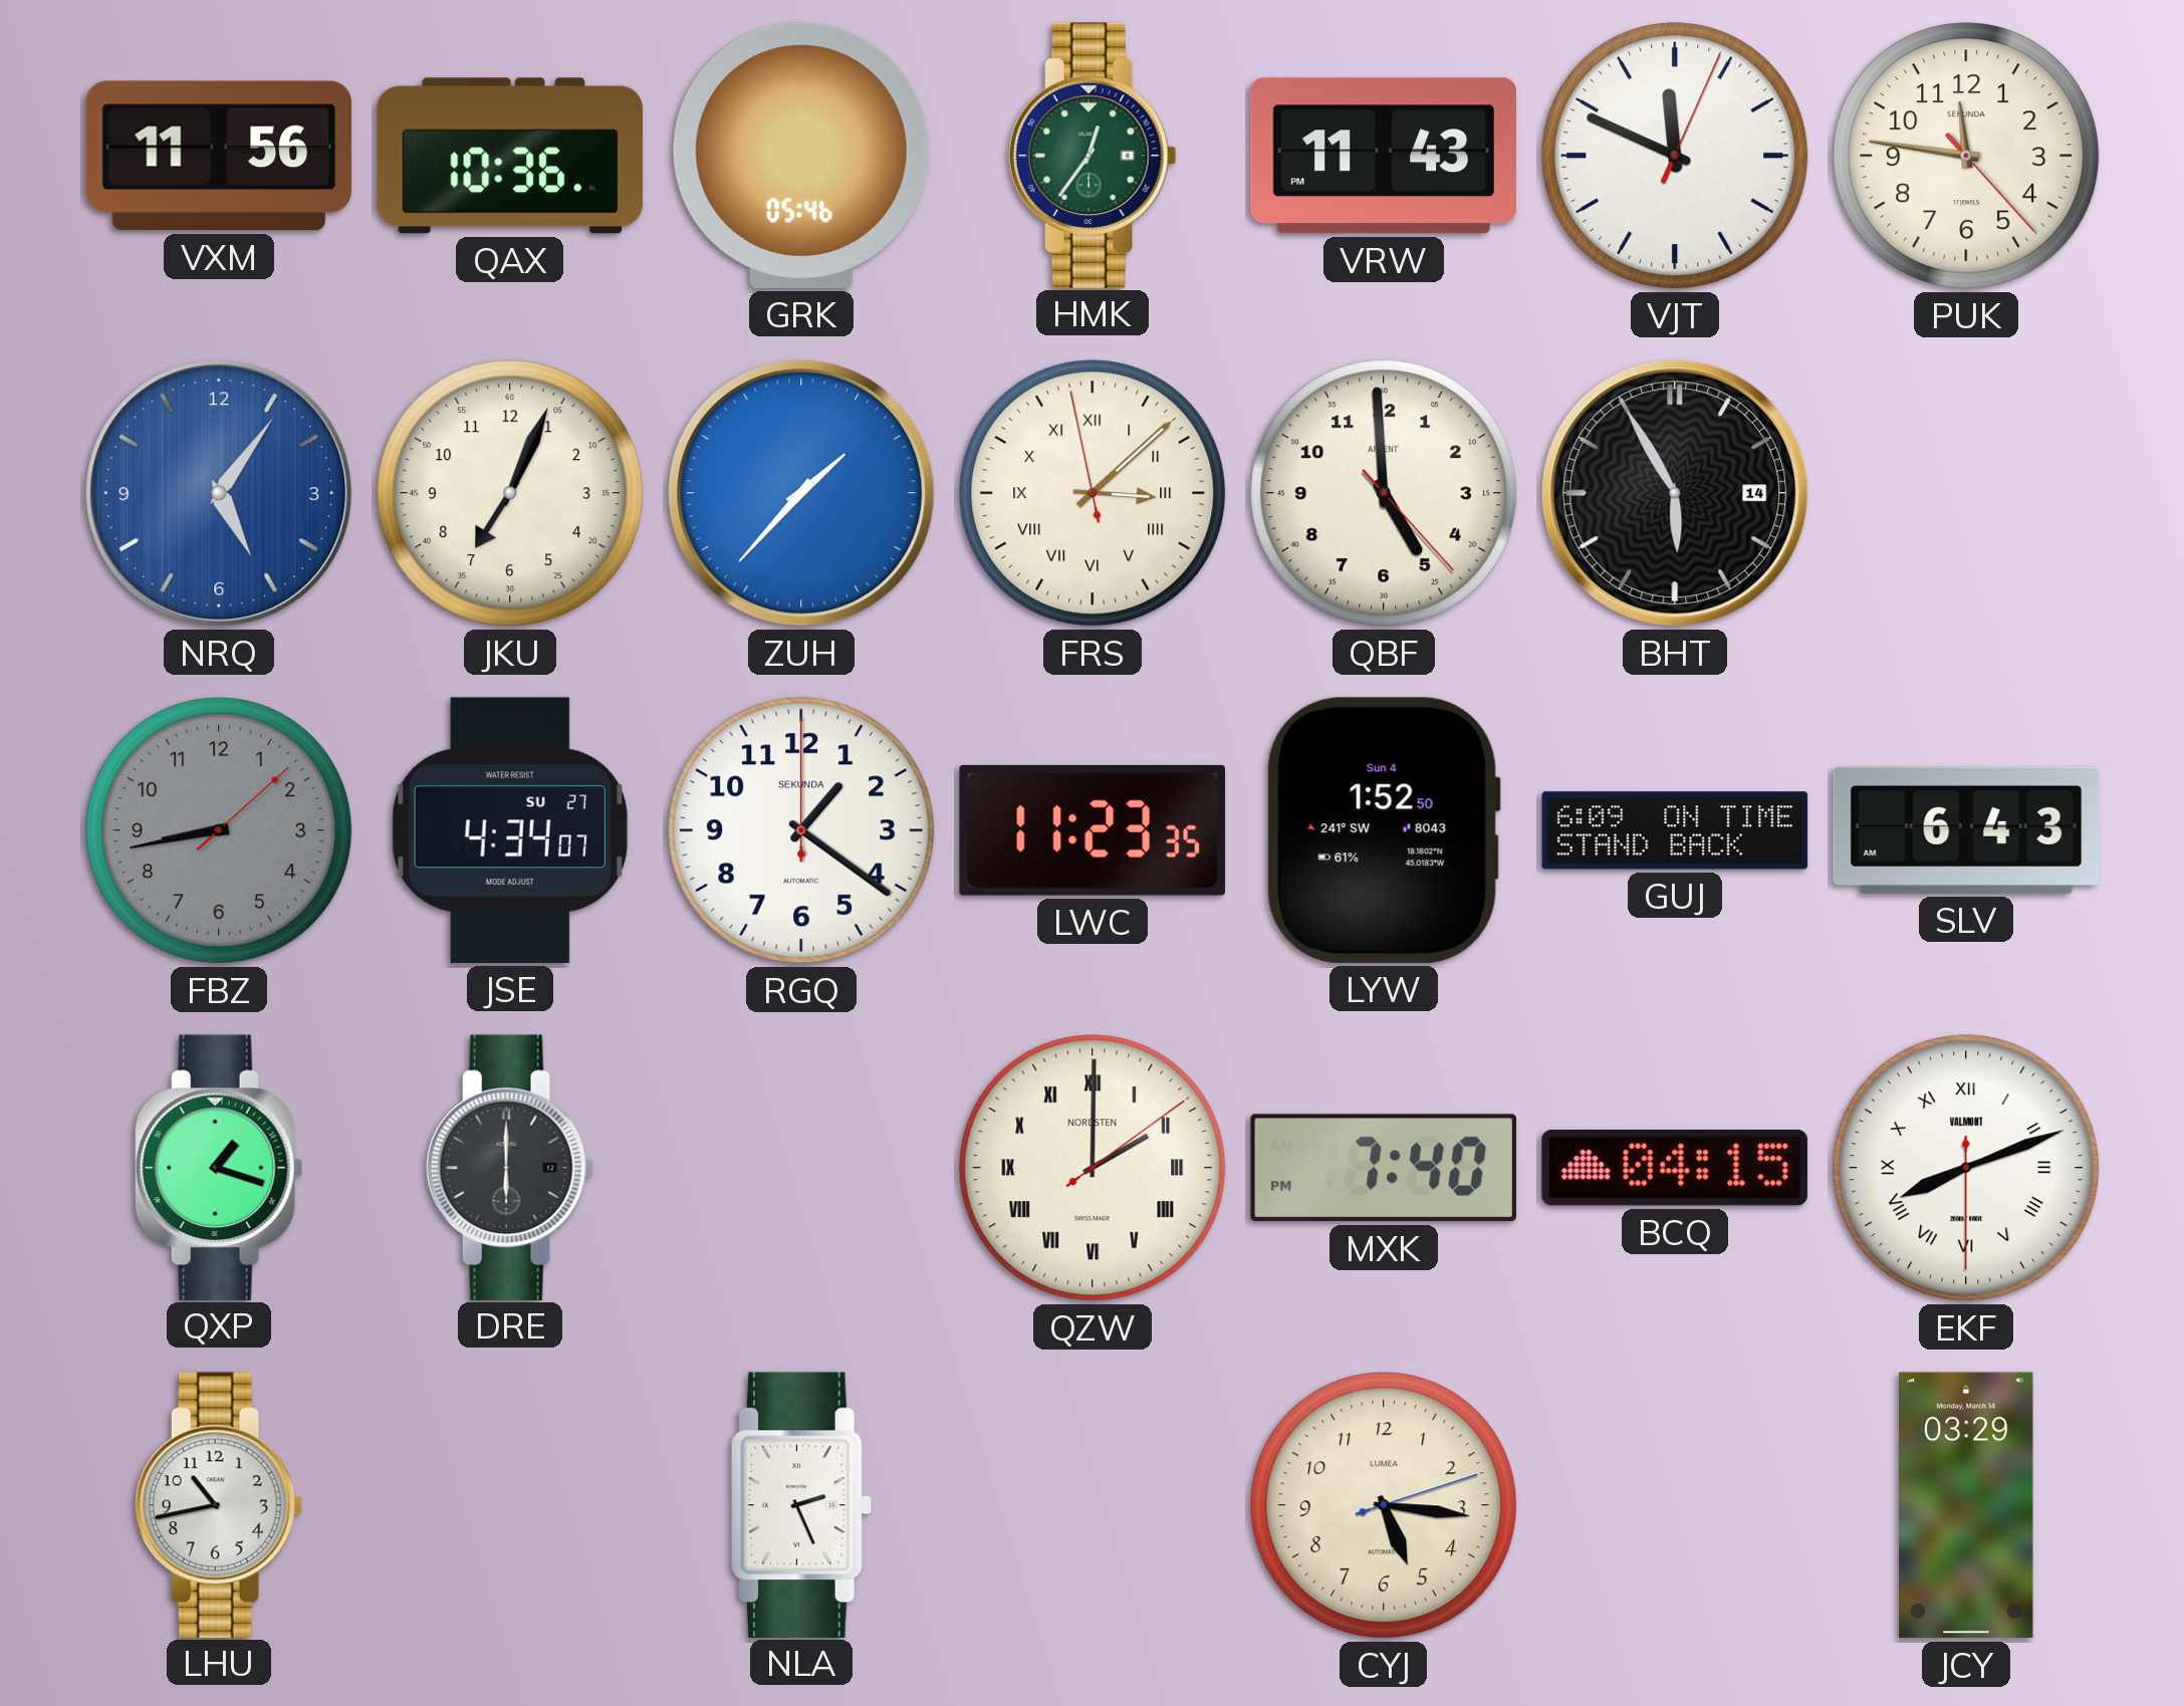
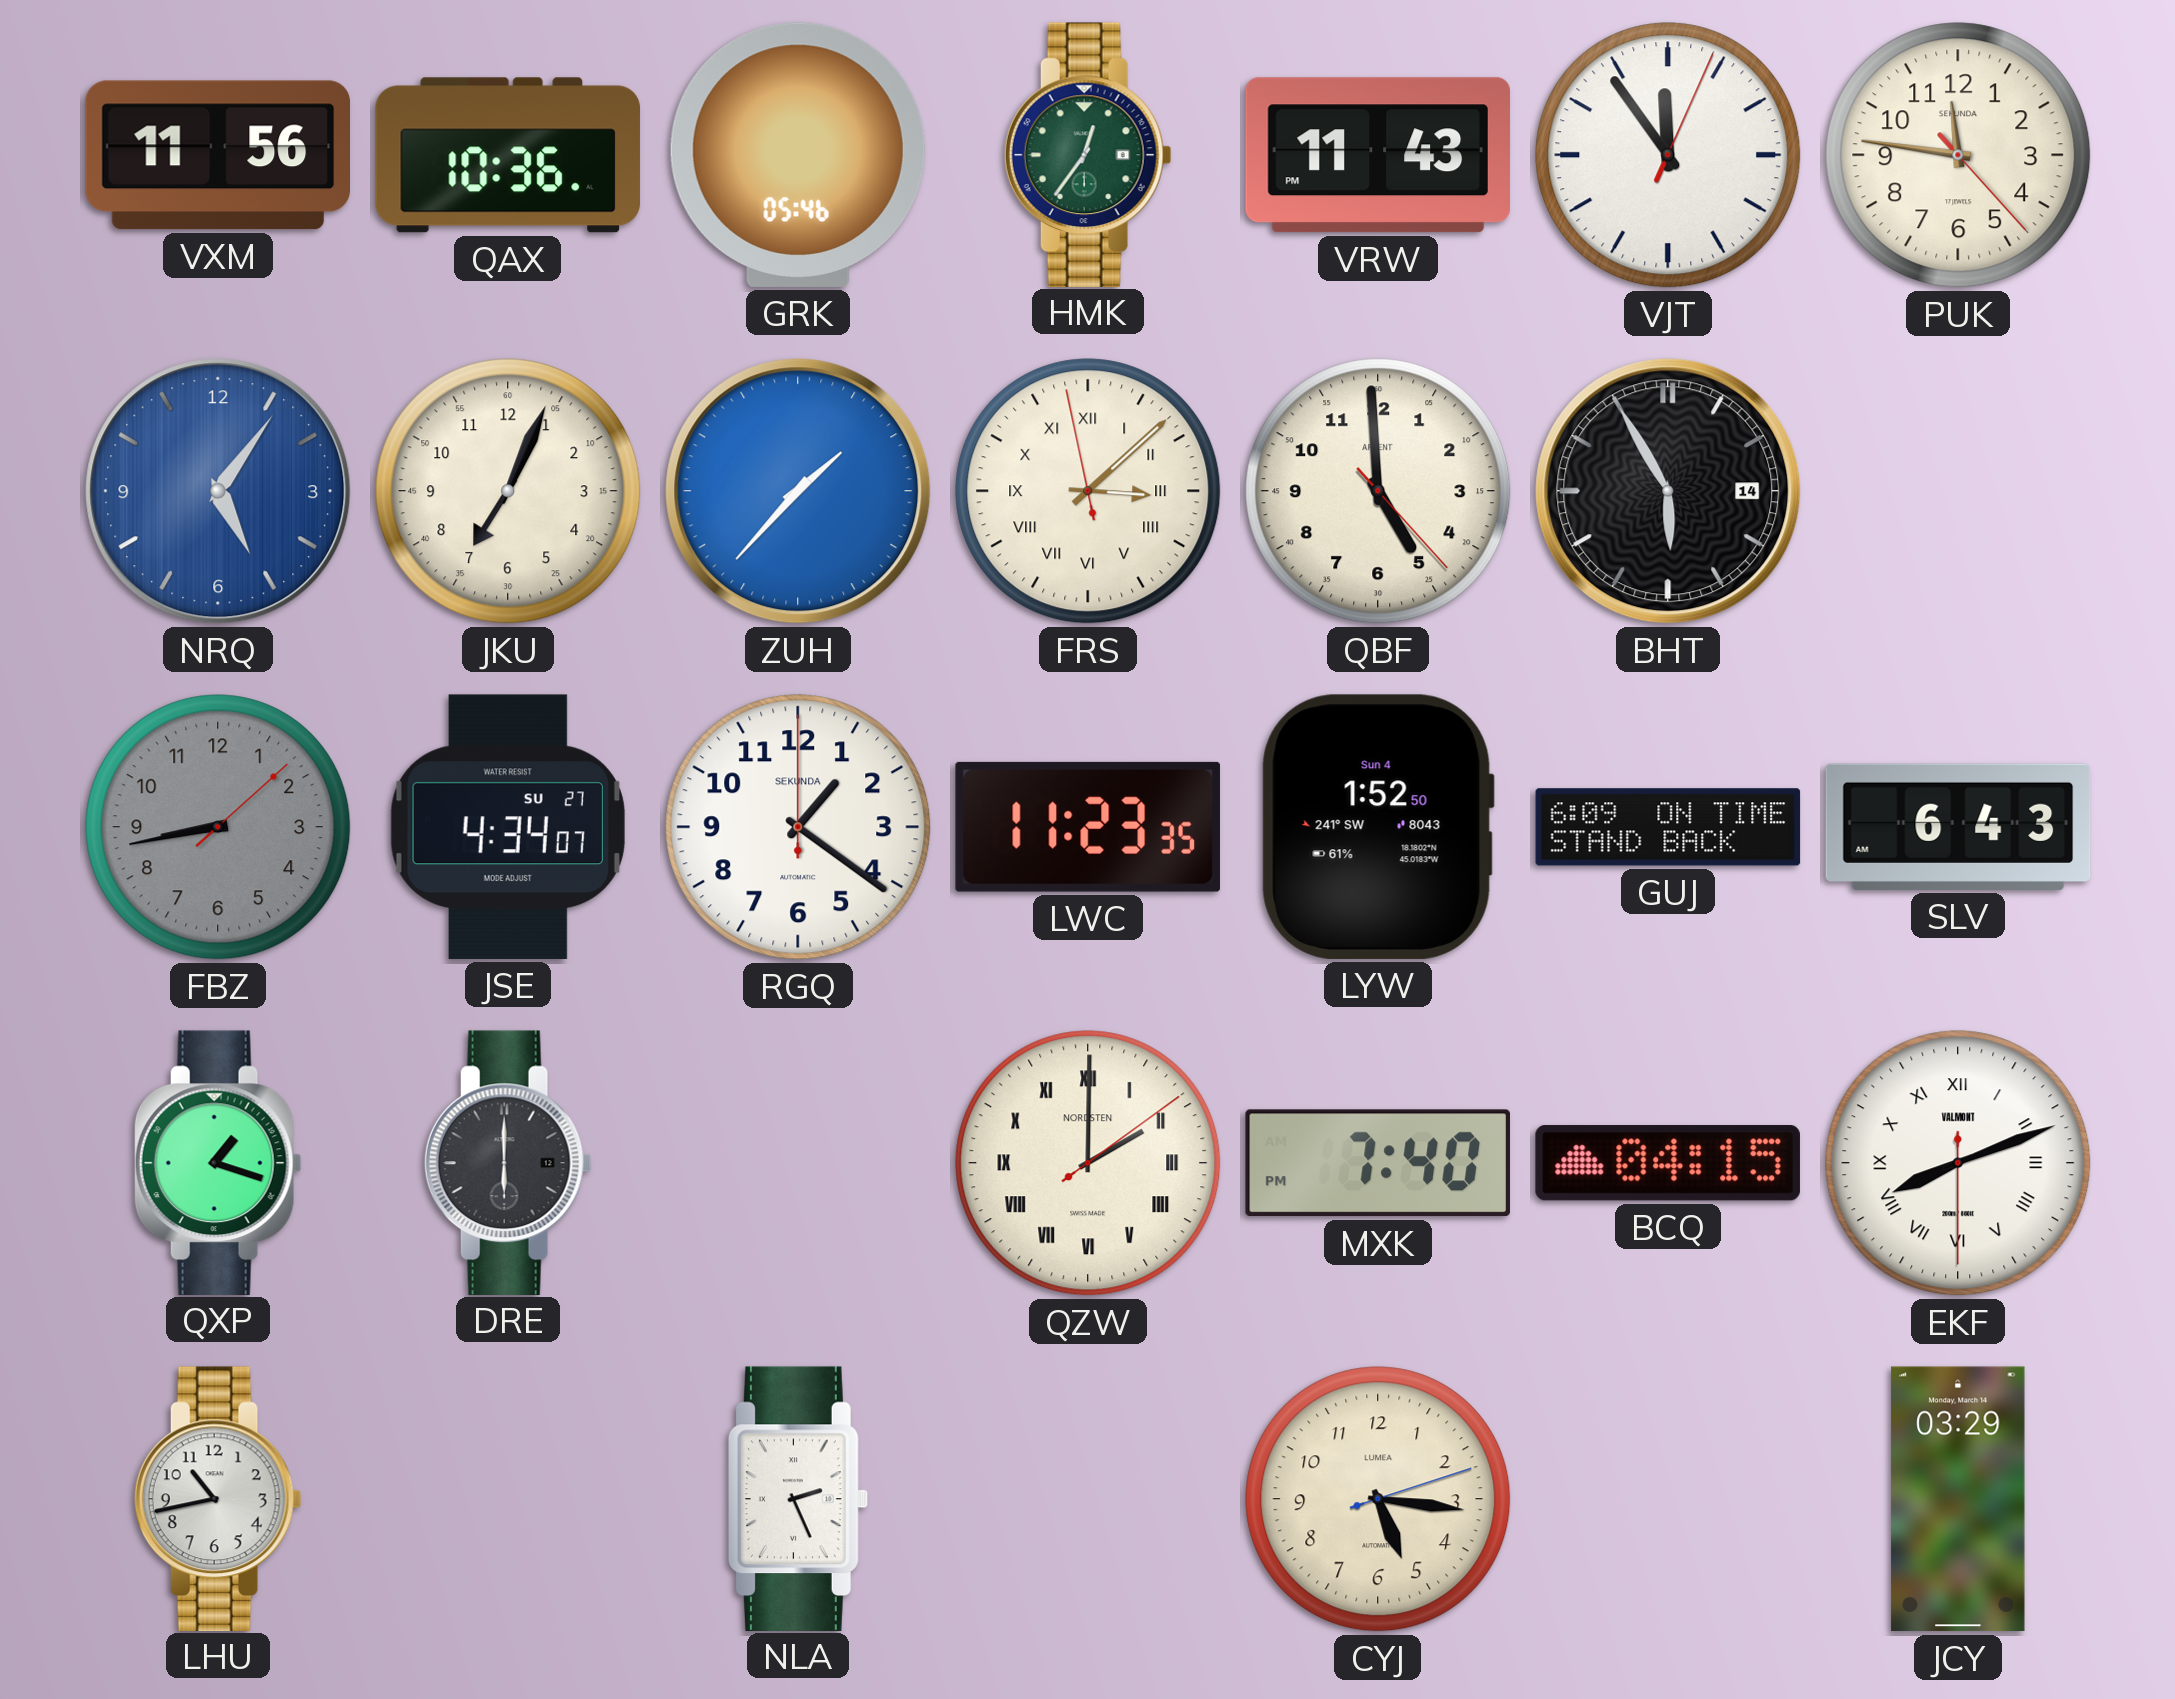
VJT: 11:49 -> 11:54
